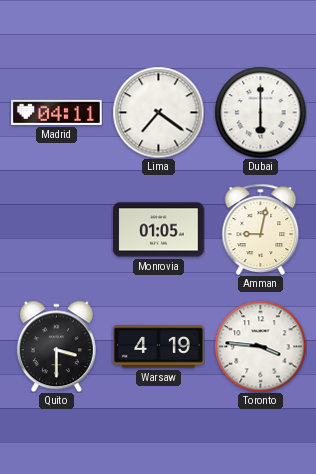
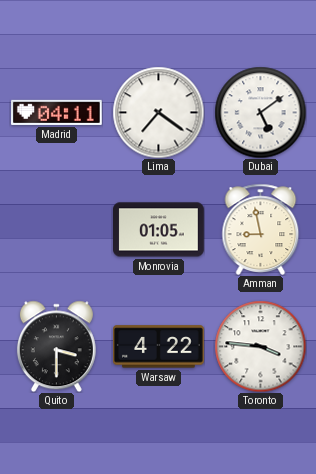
Dubai: 6:00 -> 5:09
Amman: 9:02 -> 8:58
Warsaw: 4:19 -> 4:22
